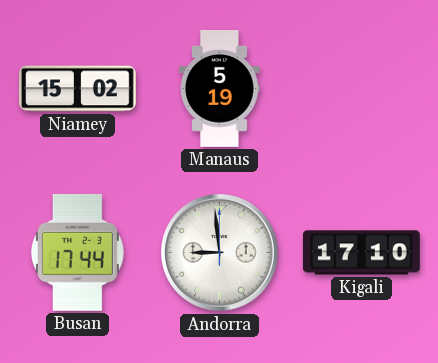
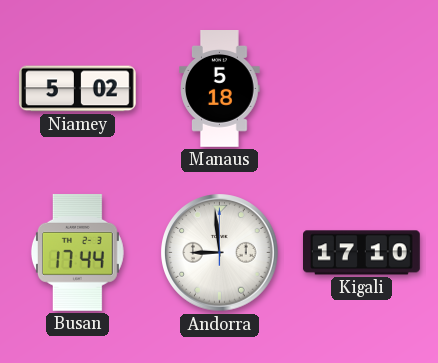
Niamey: 15:02 -> 5:02
Manaus: 5:19 -> 5:18
